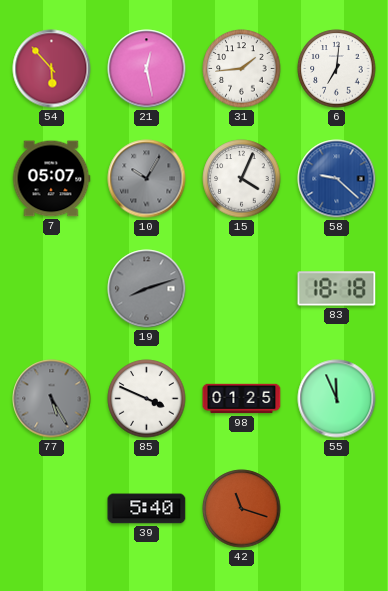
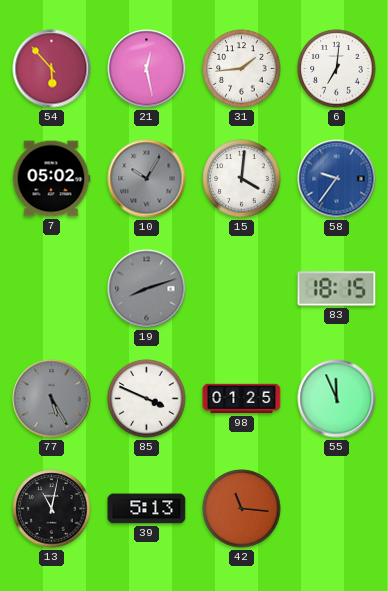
7: 05:07 -> 05:02
15: 4:04 -> 4:01
58: 9:22 -> 9:36
83: 18:18 -> 18:15
13: none -> 11:02
39: 5:40 -> 5:13
42: 11:18 -> 11:16
